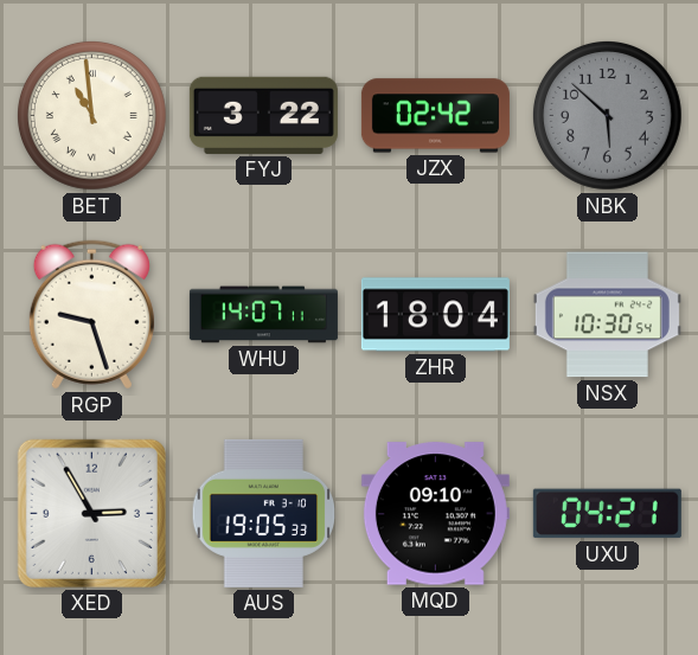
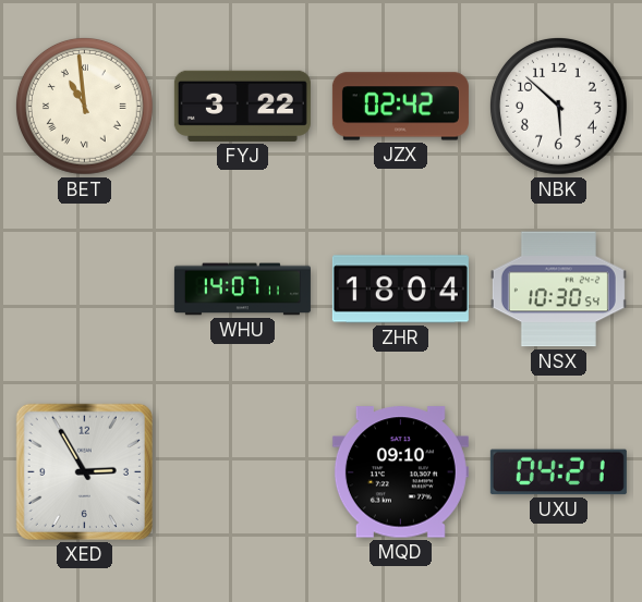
NBK dial: grey -> white
RGP: 9:27 -> none
AUS: 19:05 -> none
